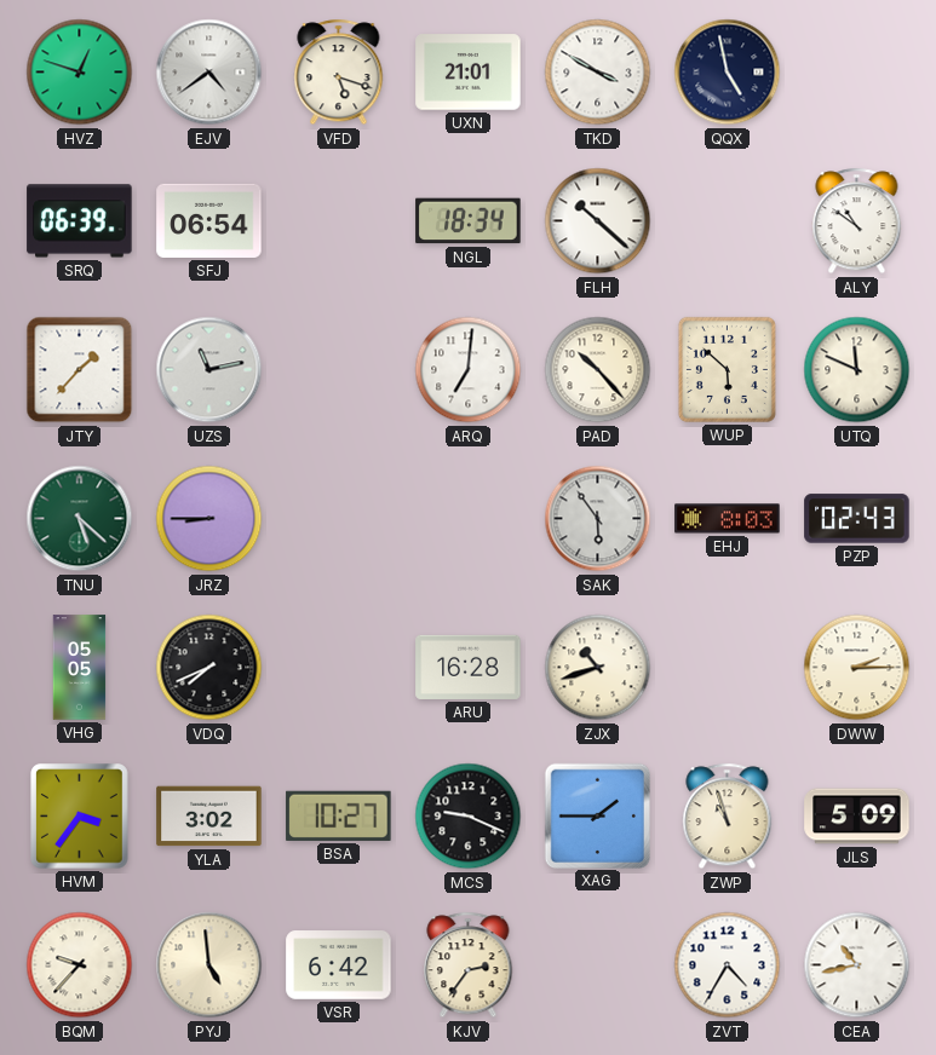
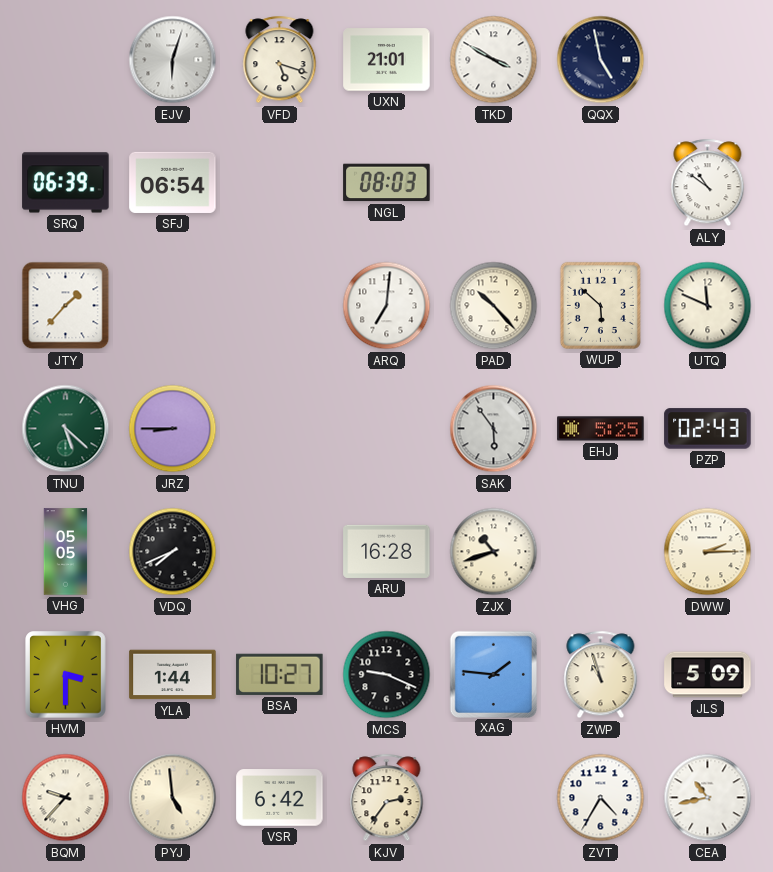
HVZ: 12:48 -> none
EJV: 4:39 -> 6:03
NGL: 18:34 -> 08:03
FLH: 10:22 -> none
UZS: 11:13 -> none
EHJ: 8:03 -> 5:25
HVM: 3:36 -> 3:30
YLA: 3:02 -> 1:44
XAG: 1:45 -> 1:46
